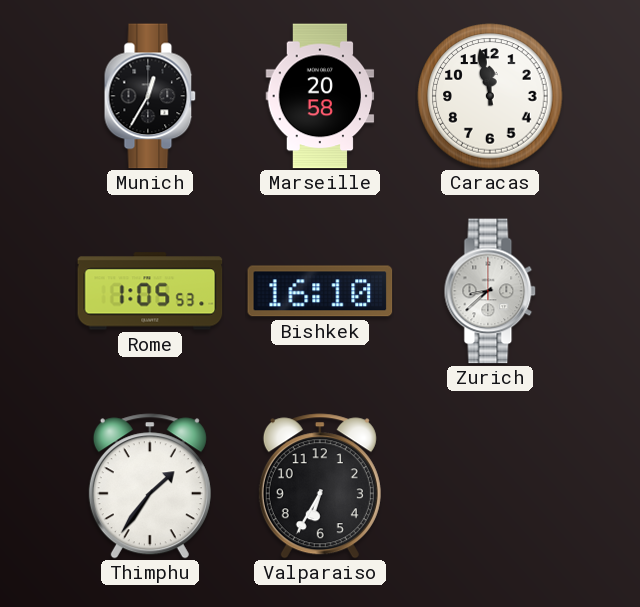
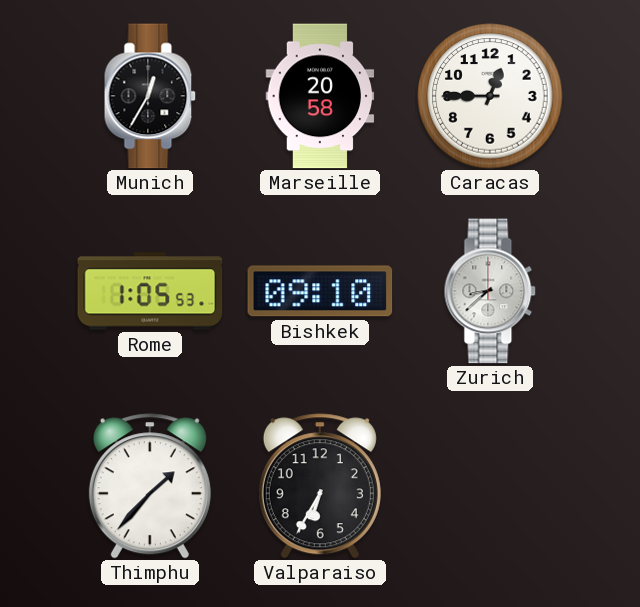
Caracas: 11:58 -> 12:45
Bishkek: 16:10 -> 09:10
Thimphu: 1:36 -> 1:37
